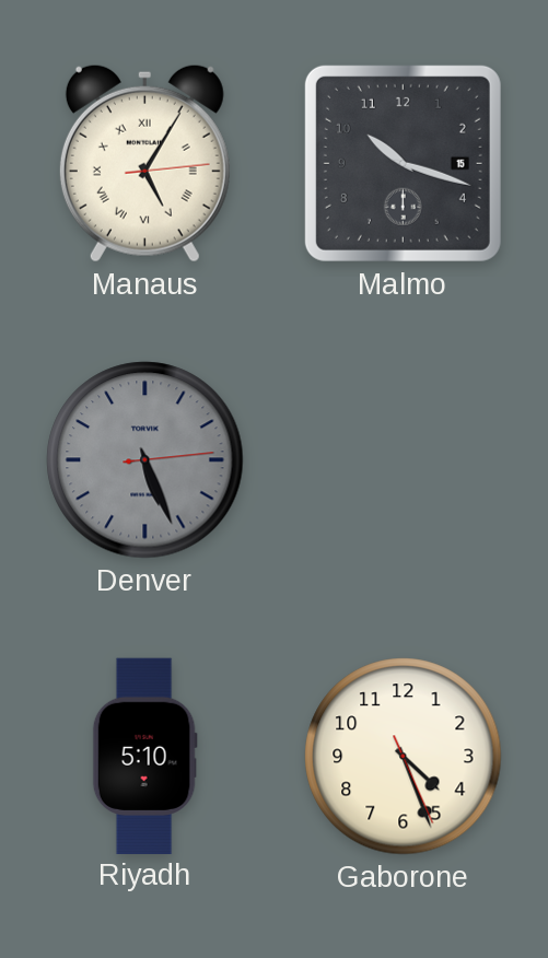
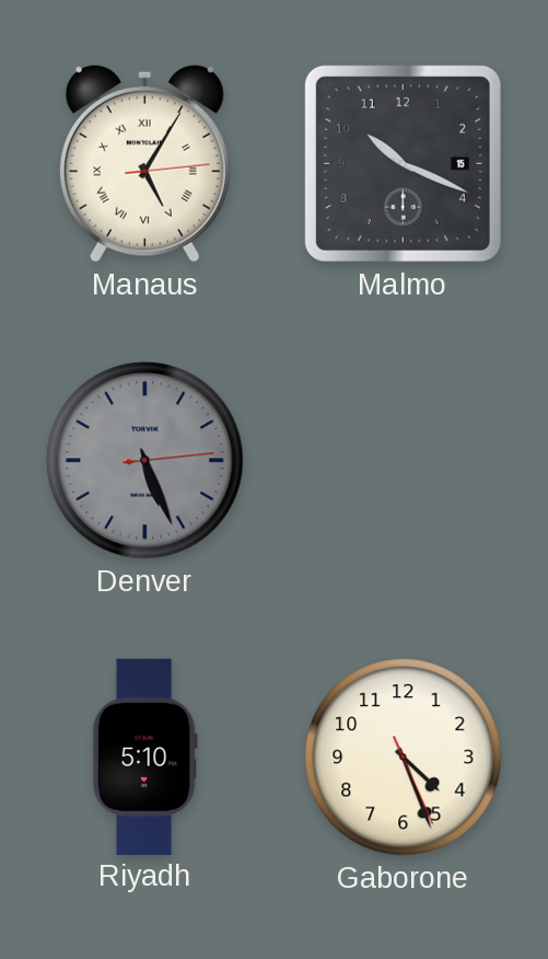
Malmo: 10:18 -> 10:19
